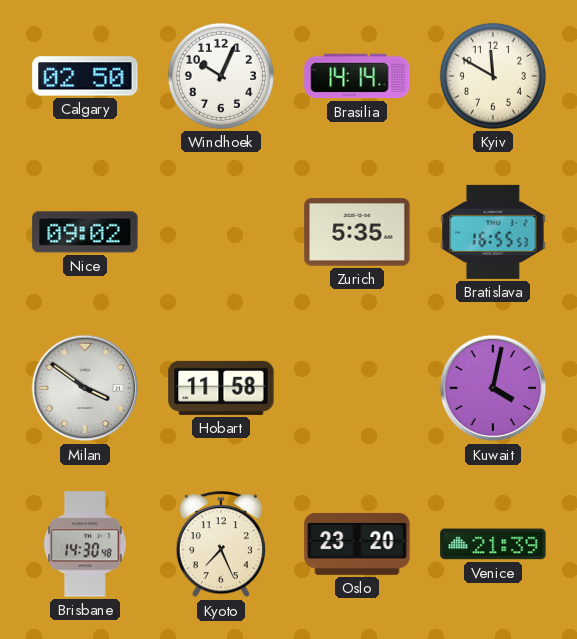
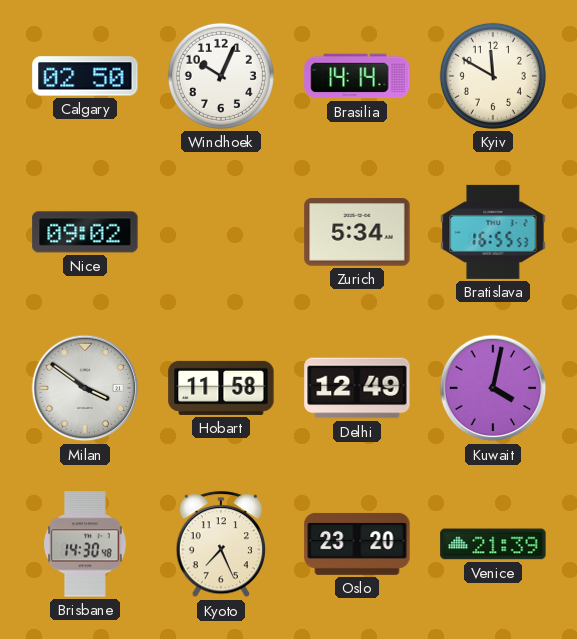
Zurich: 5:35 -> 5:34
Delhi: none -> 12:49
